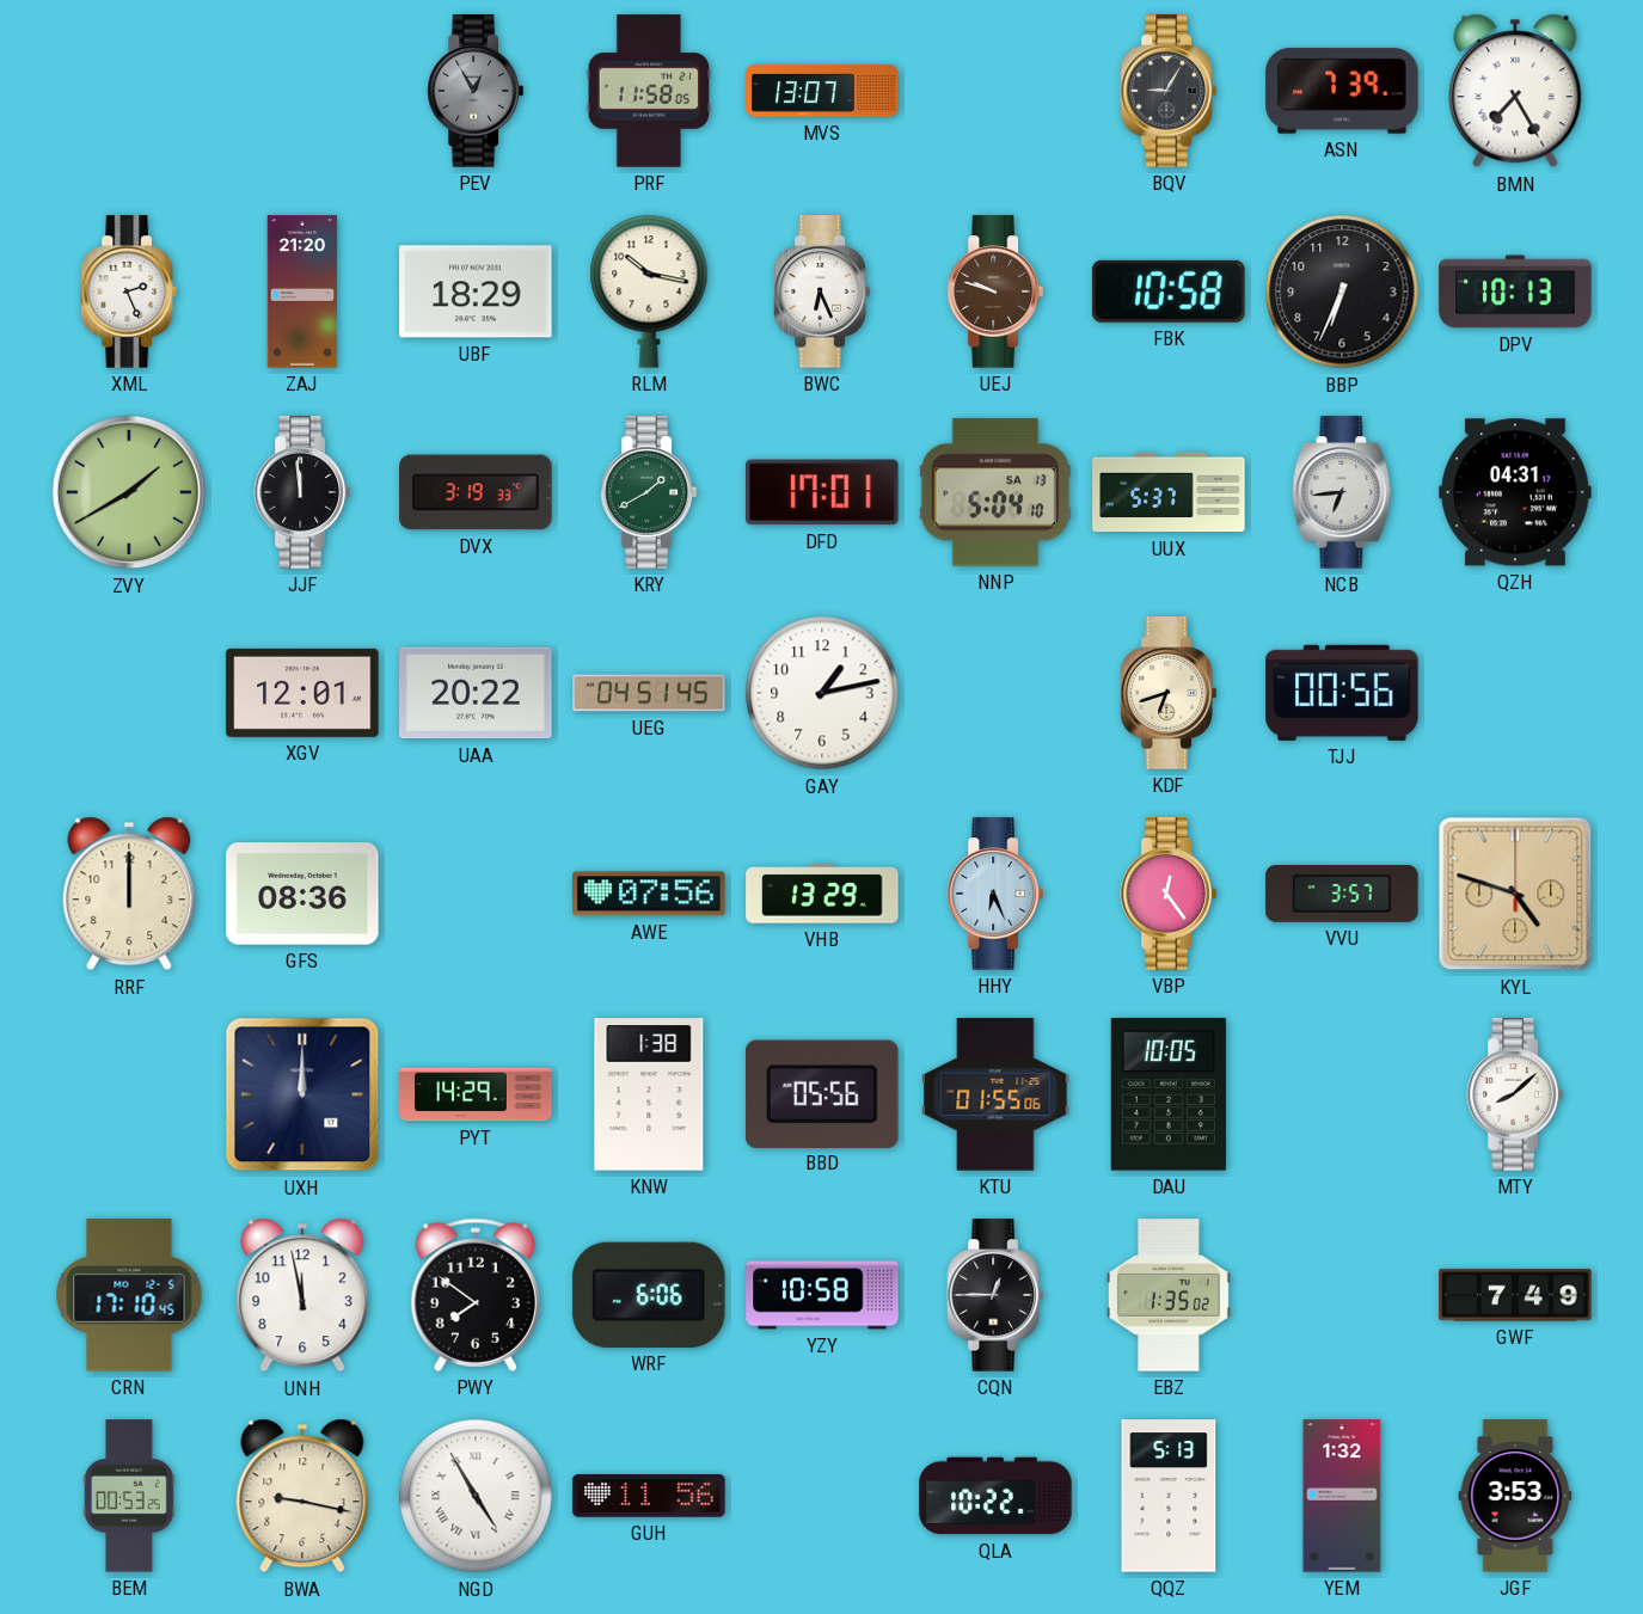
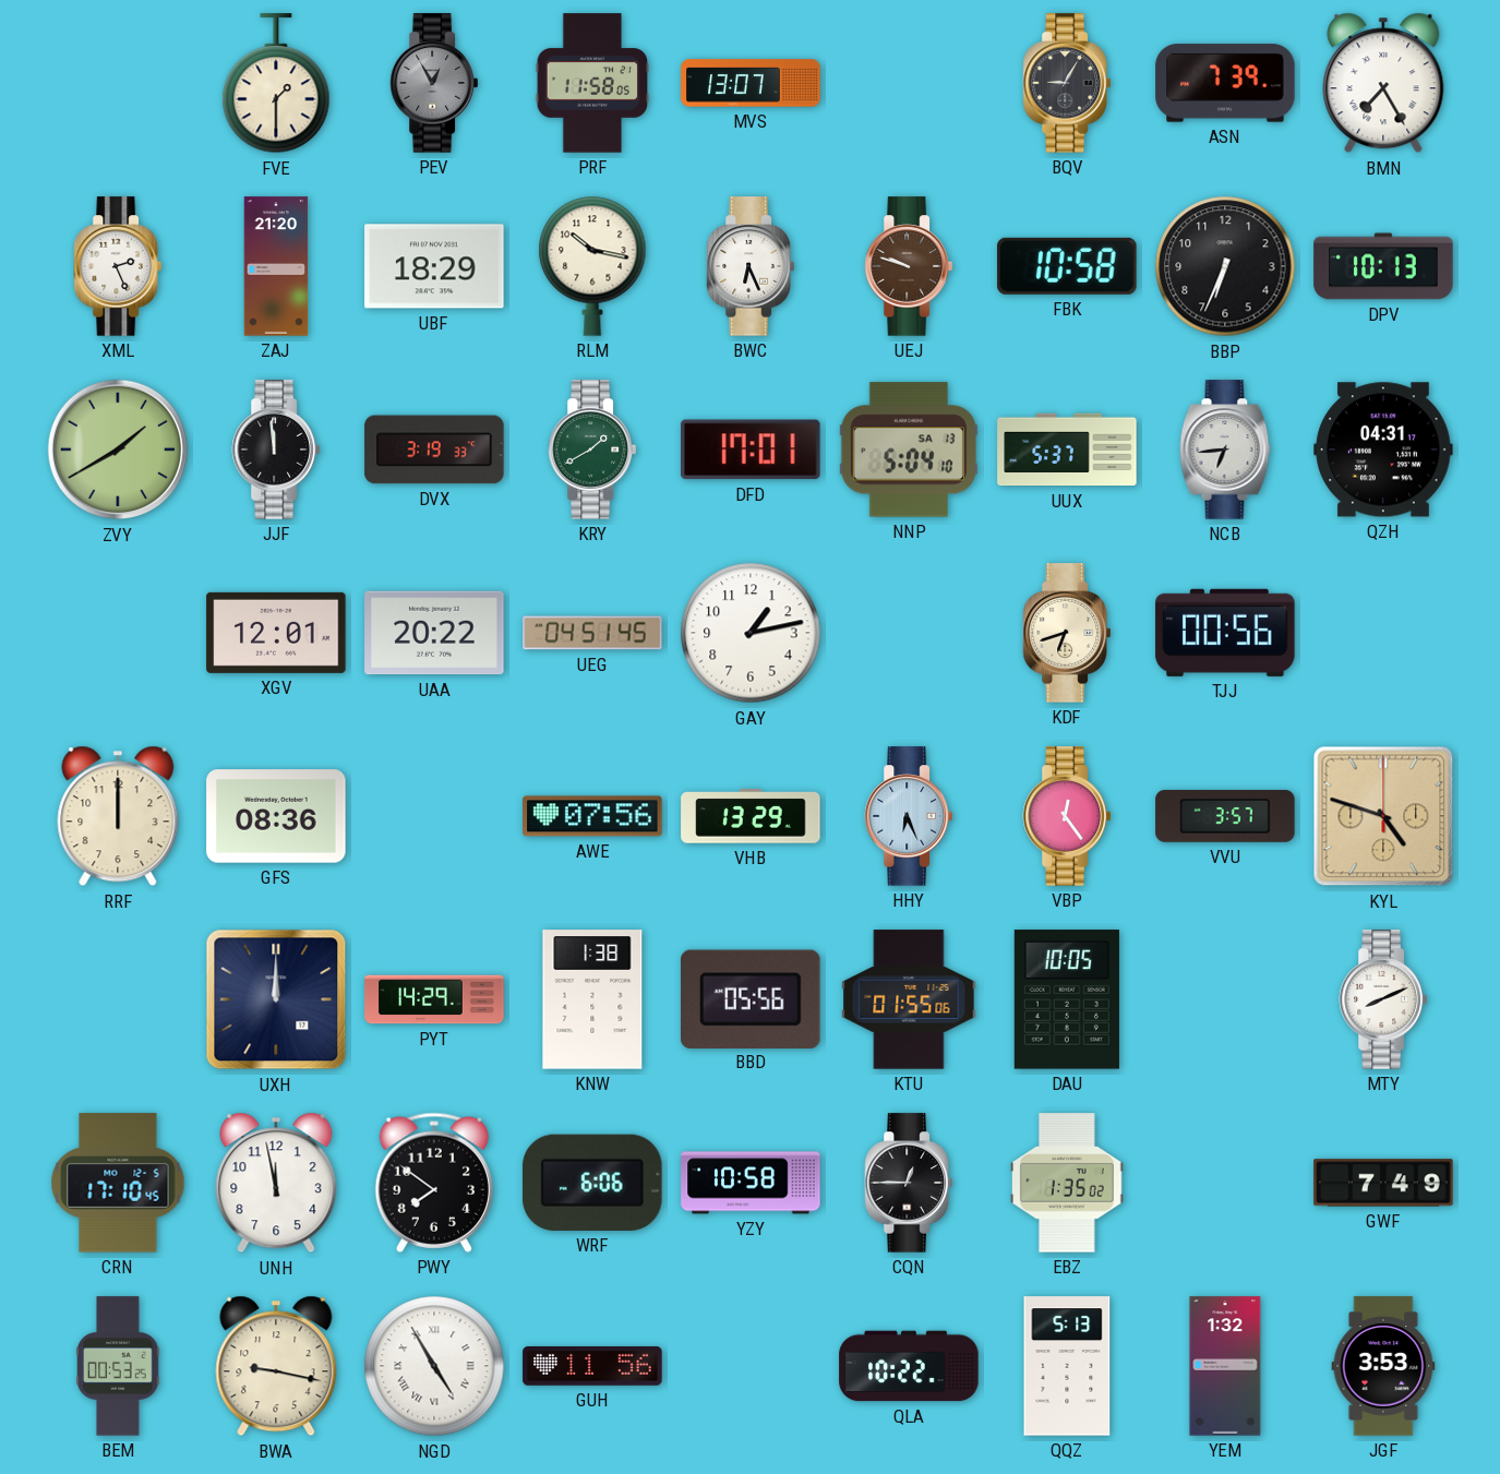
FVE: none -> 1:30
MTY: 8:08 -> 8:11
